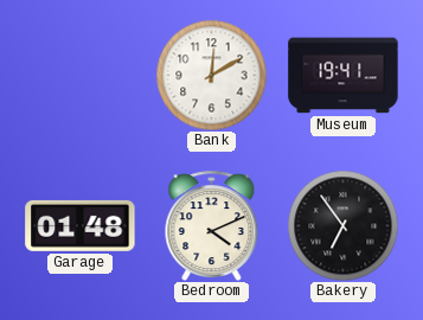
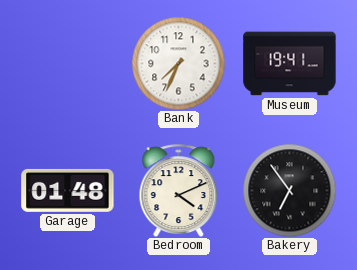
Bank: 12:10 -> 7:34
